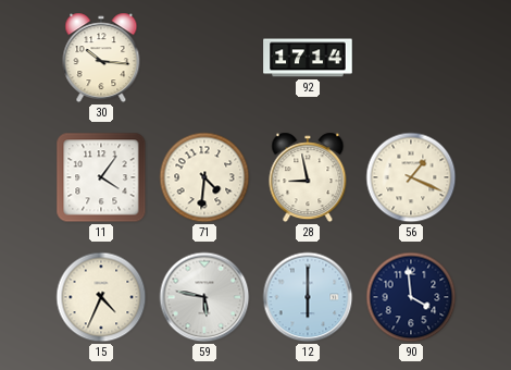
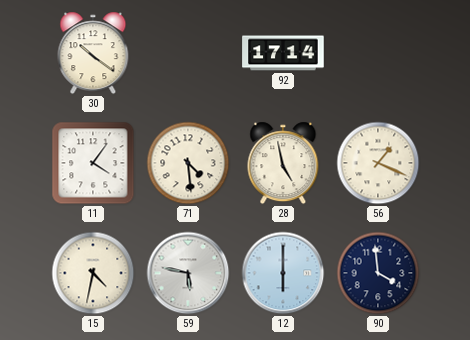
30: 10:16 -> 10:21
71: 4:31 -> 4:29
28: 8:58 -> 4:58
15: 4:34 -> 4:32
